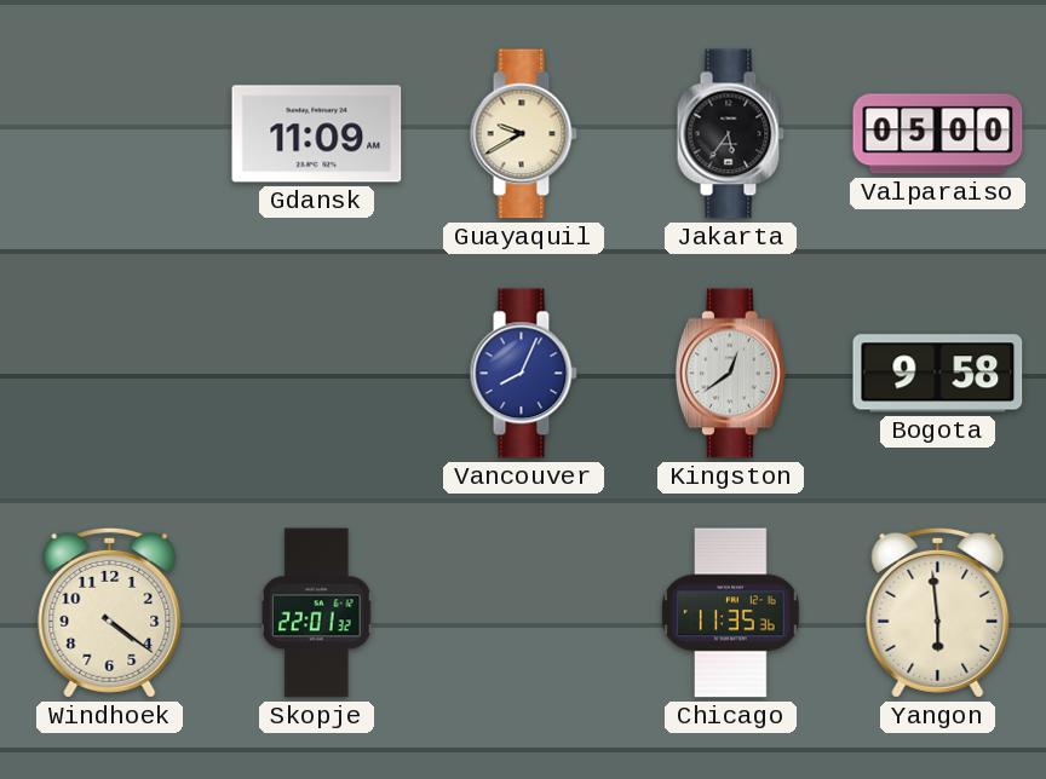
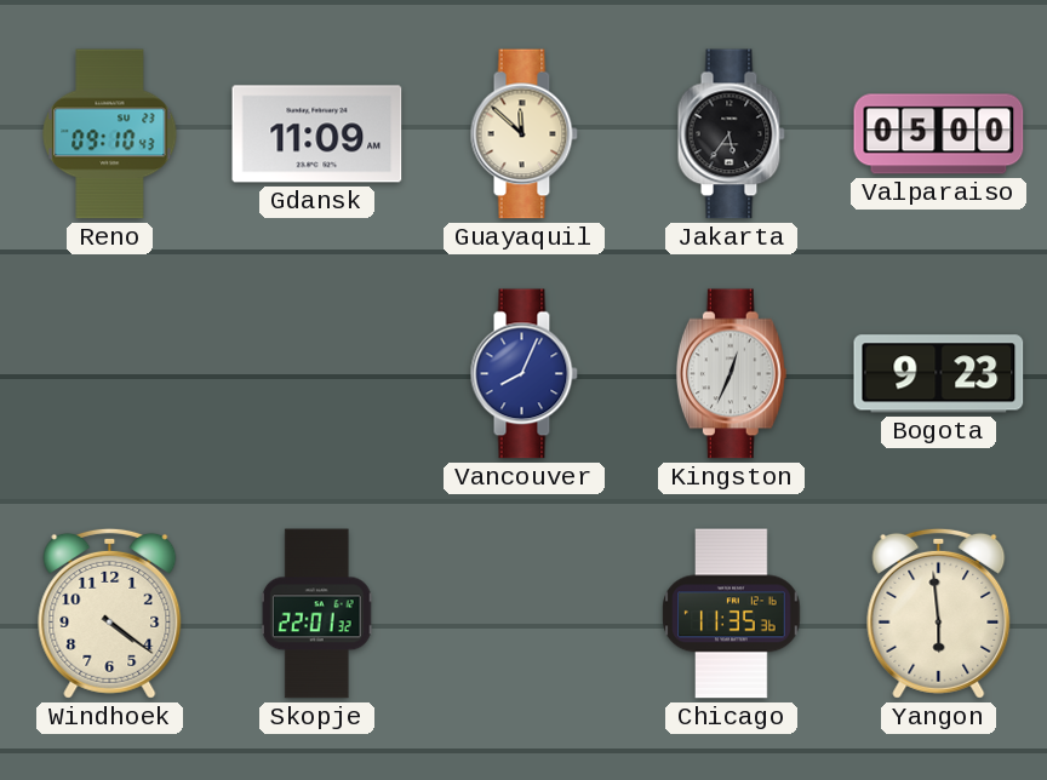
Reno: none -> 09:10
Guayaquil: 9:40 -> 11:52
Kingston: 12:39 -> 12:34
Bogota: 9:58 -> 9:23
